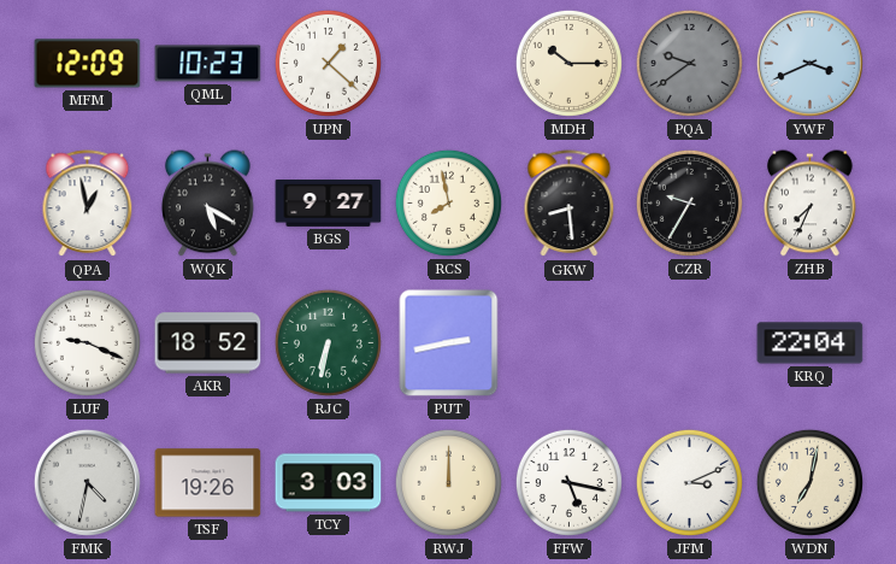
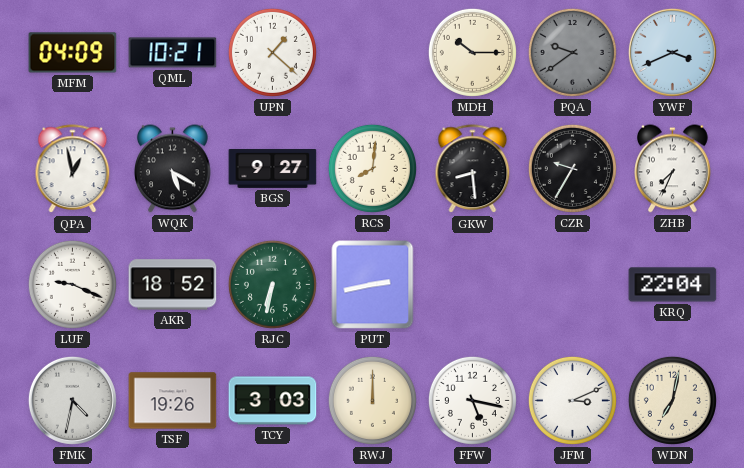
MFM: 12:09 -> 04:09
QML: 10:23 -> 10:21
RCS: 7:58 -> 8:01
